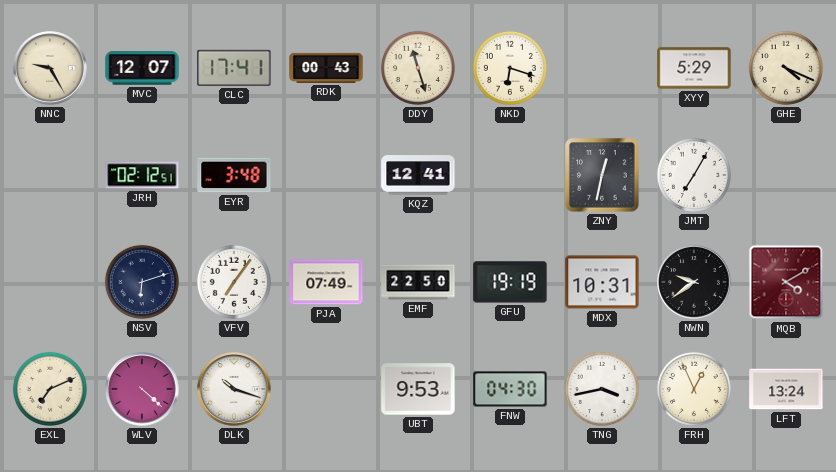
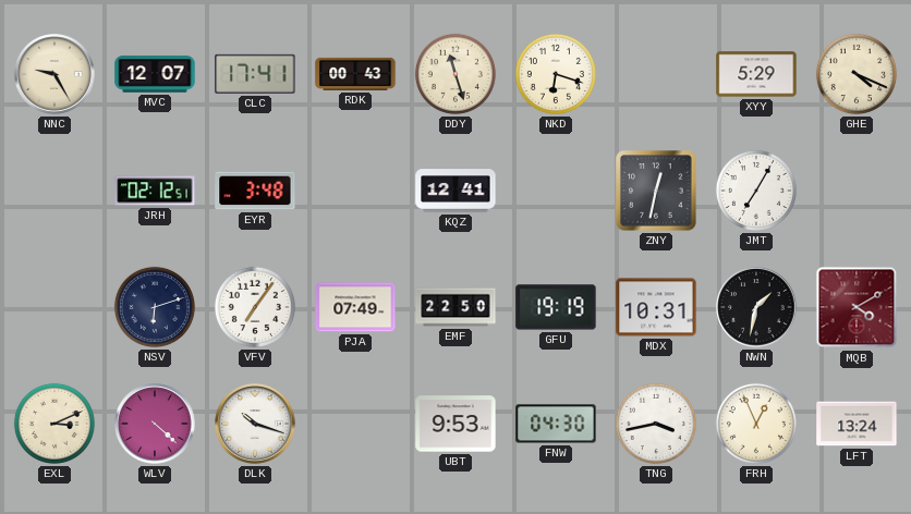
NWN: 9:39 -> 1:32
EXL: 7:11 -> 3:11
